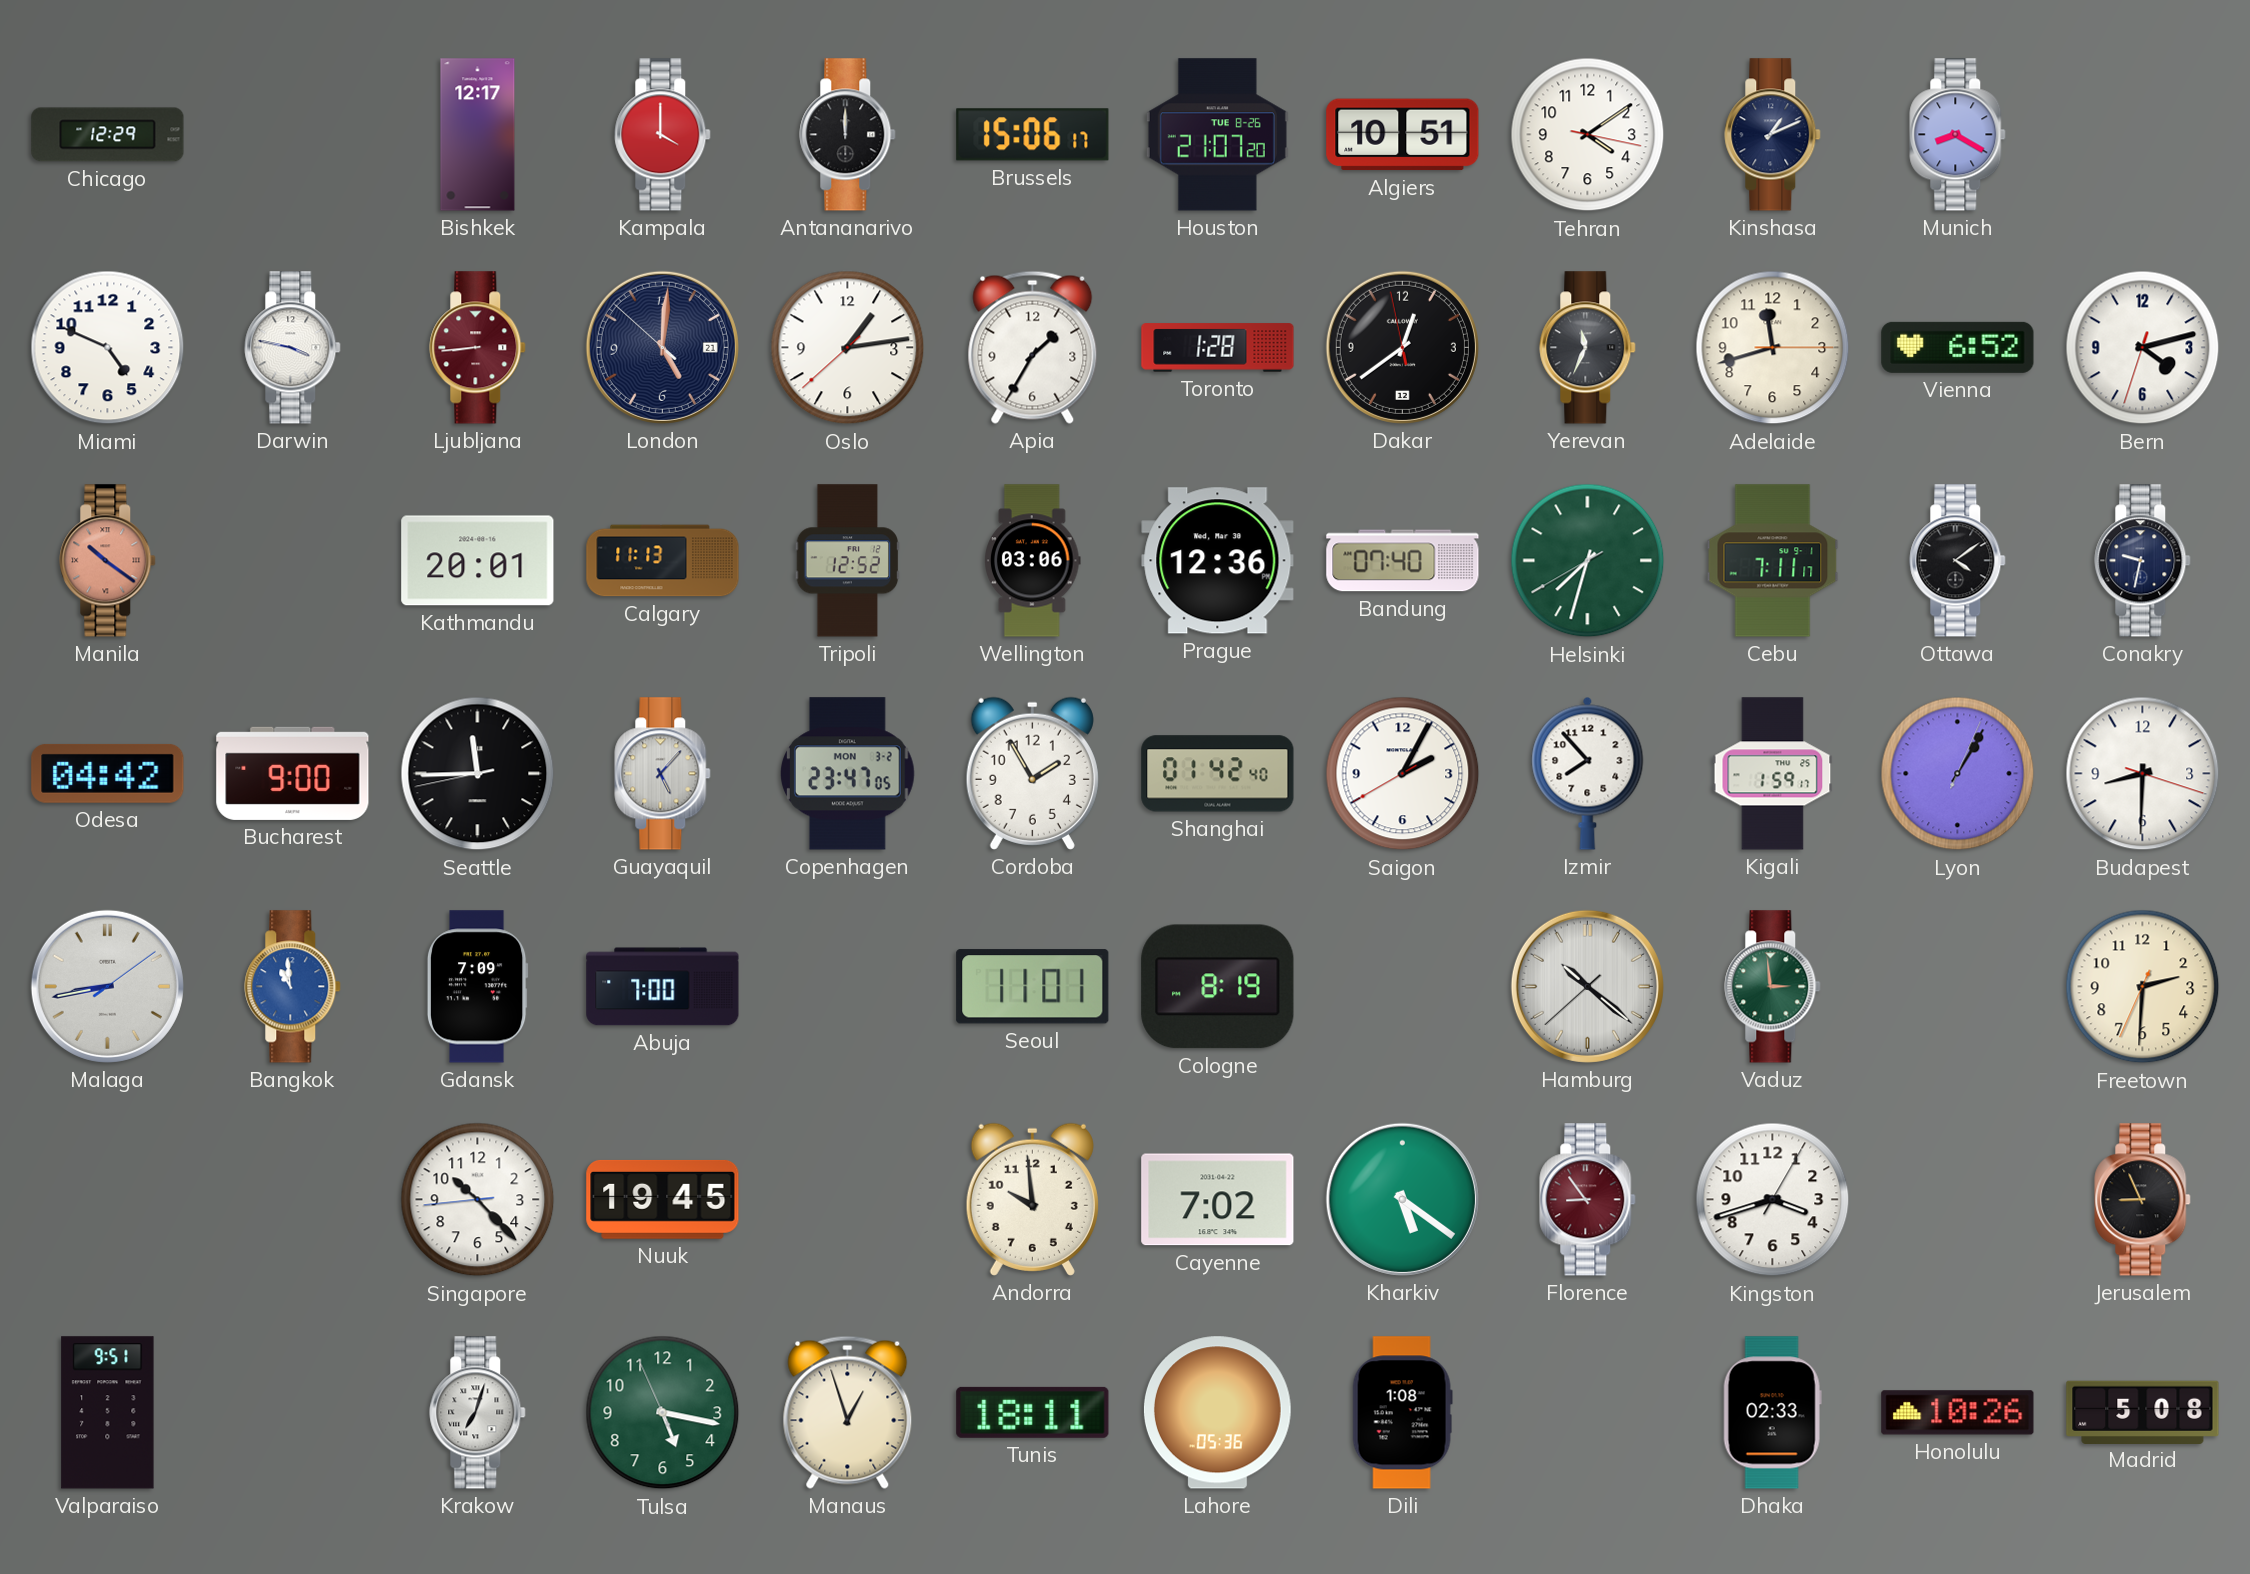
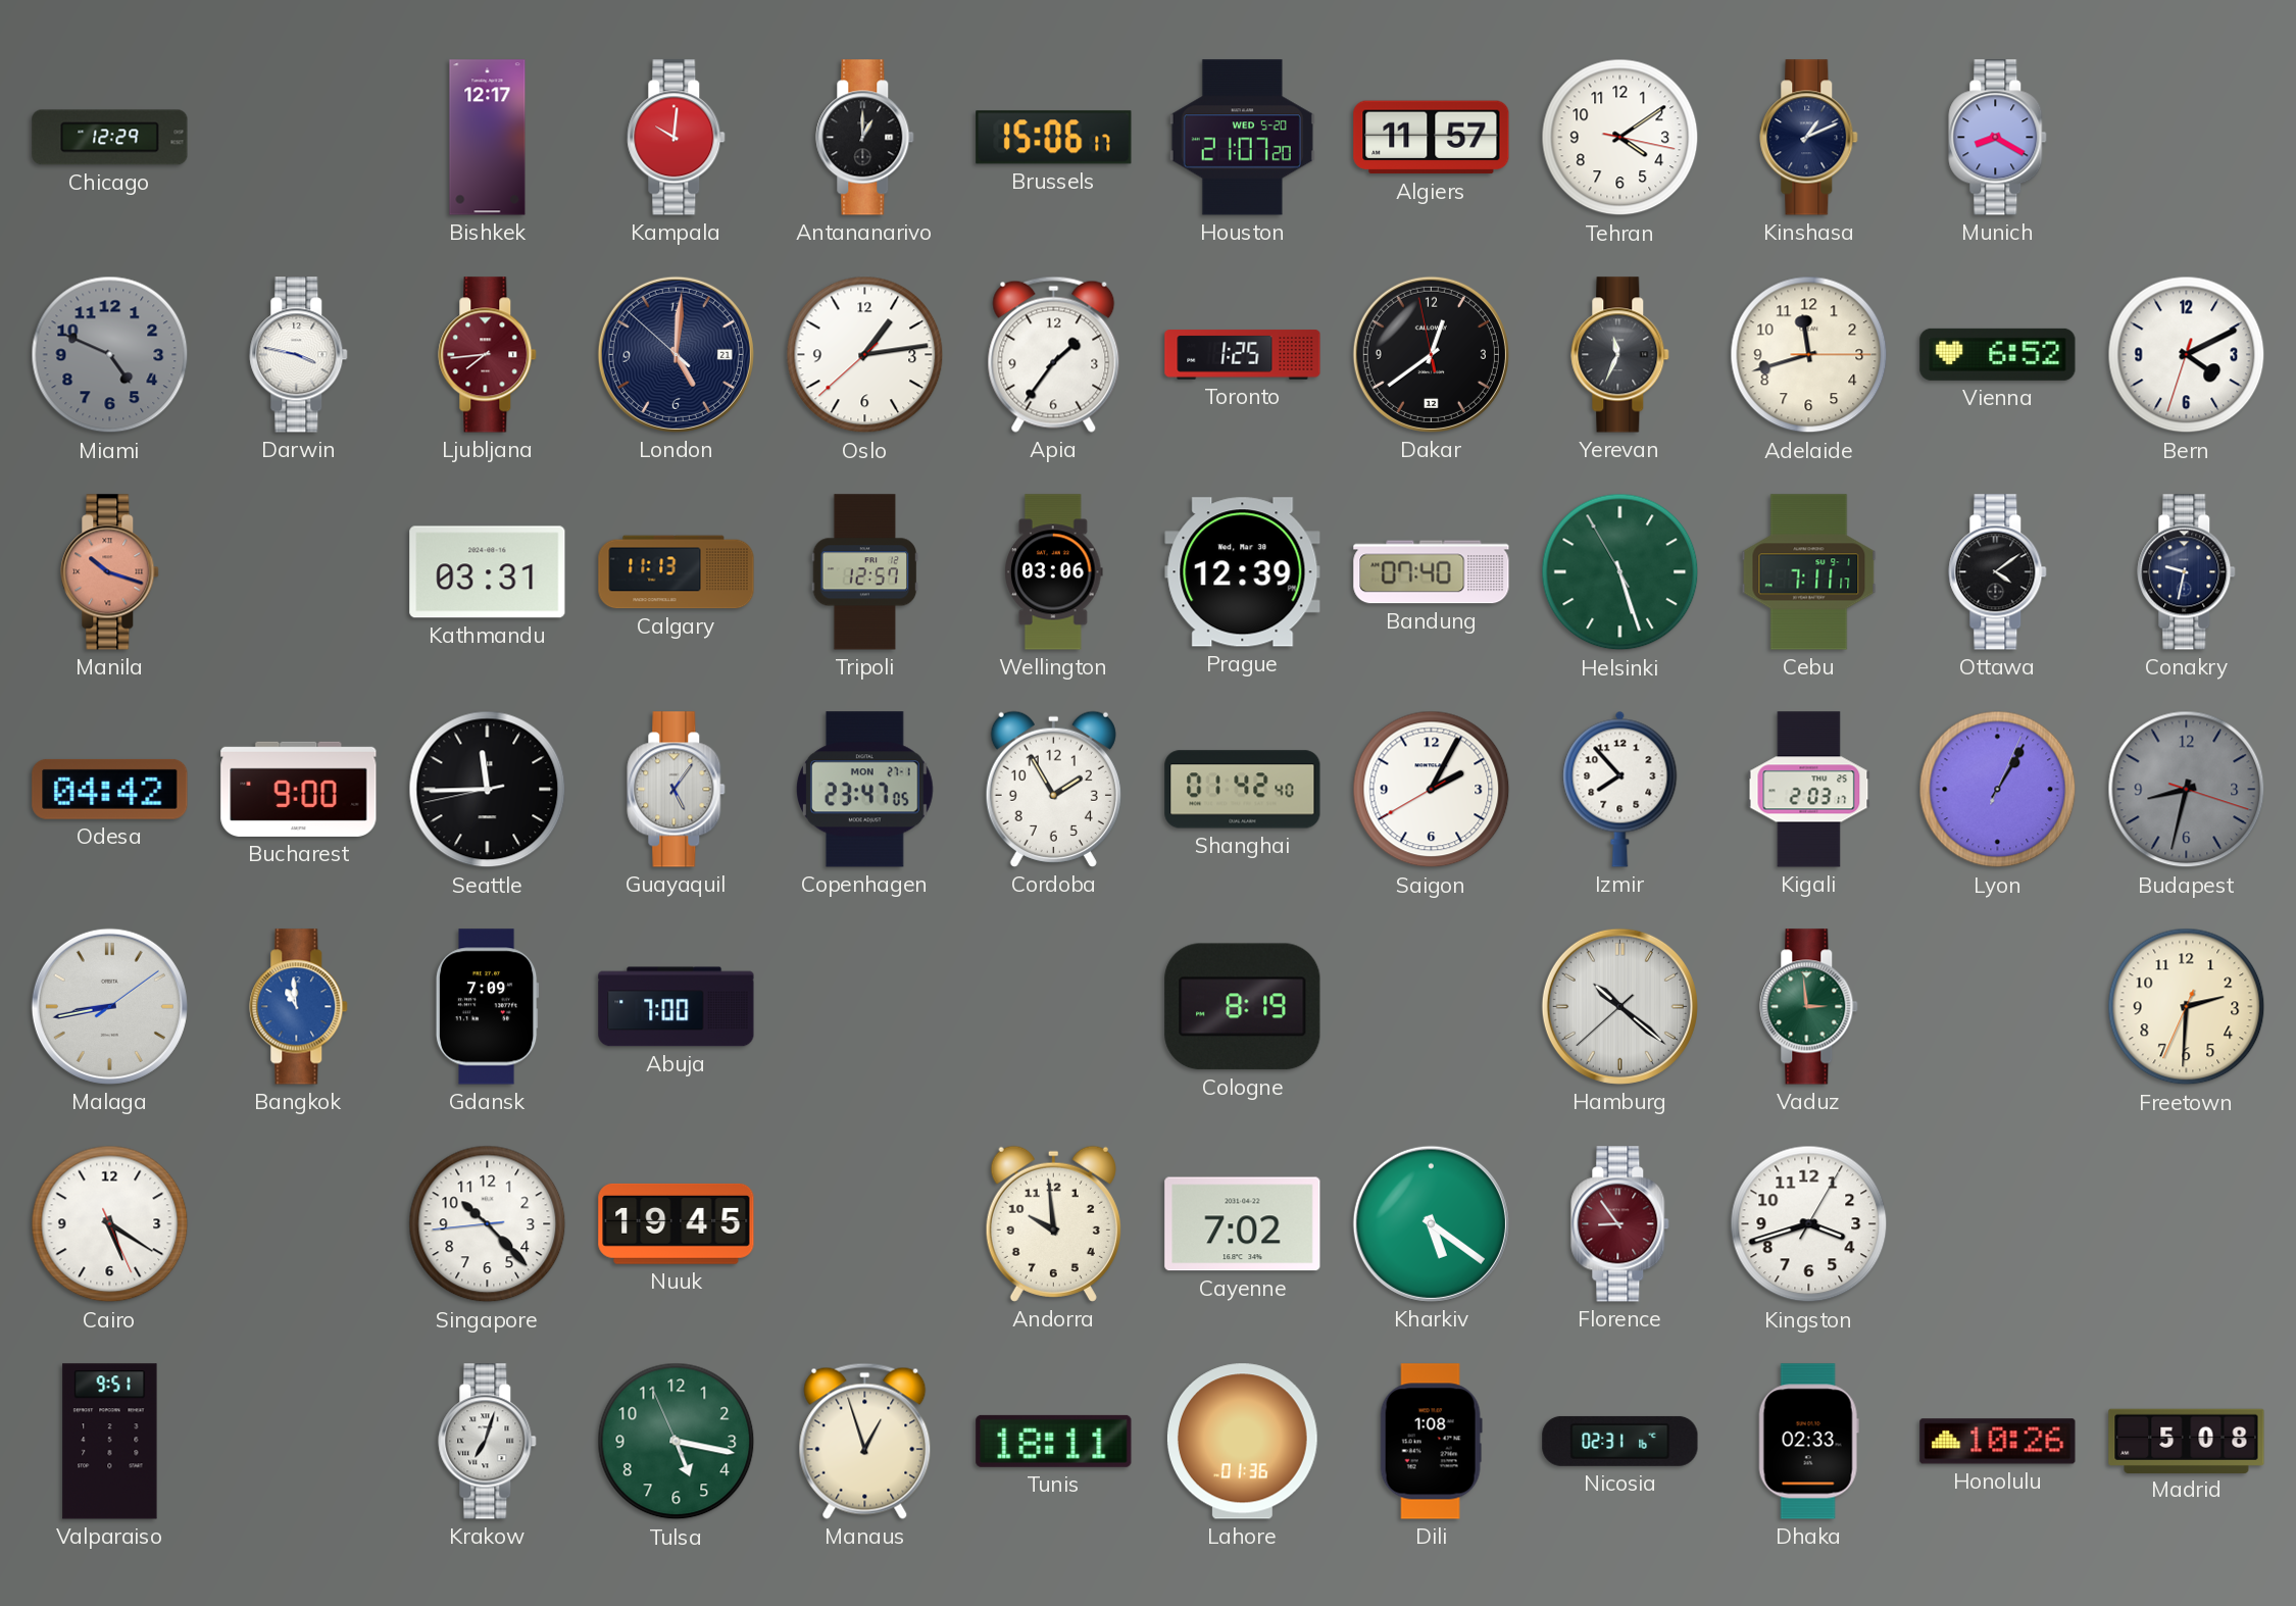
Kampala: 4:00 -> 10:01
Antananarivo: 12:00 -> 1:00
Houston date: TUE 8-26 -> WED 5-20
Algiers: 10:51 -> 11:57
Miami dial: white -> grey
Ljubljana: 8:44 -> 7:44
Apia: 1:35 -> 1:36
Toronto: 1:28 -> 1:25
Bern: 4:12 -> 4:10
Manila: 10:21 -> 10:18
Kathmandu: 20:01 -> 03:31
Tripoli: 12:52 -> 12:57
Prague: 12:36 -> 12:39
Helsinki: 7:32 -> 5:26
Guayaquil: 5:07 -> 5:06
Copenhagen date: MON 3-2 -> MON 27-1
Kigali: 1:59 -> 2:03
Budapest: 8:30 -> 8:32
Budapest dial: white -> grey
Seoul: 11:01 -> none
Cairo: none -> 5:20
Jerusalem: 8:56 -> none
Lahore: 05:36 -> 01:36
Nicosia: none -> 02:31
